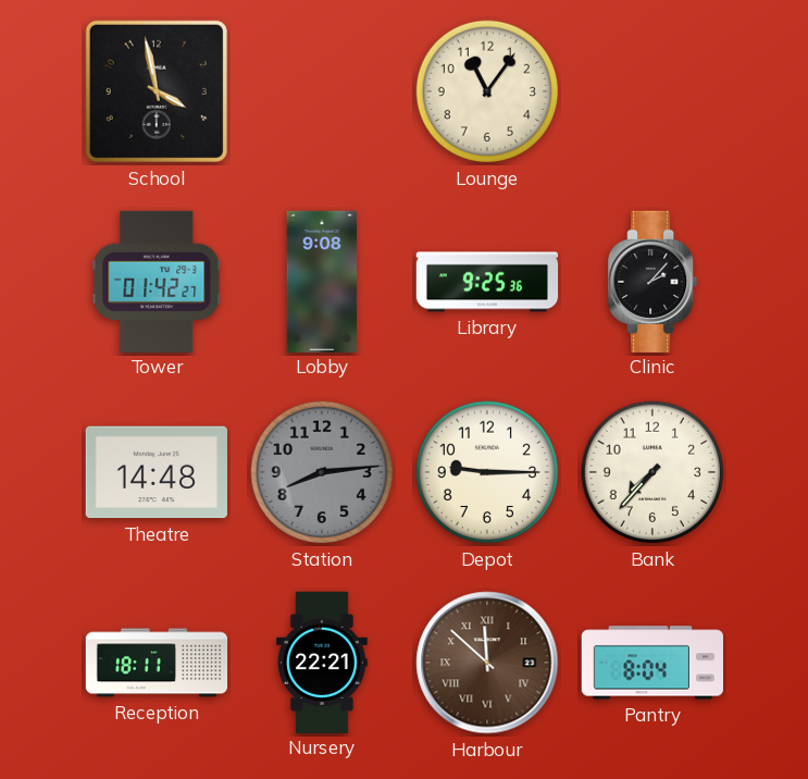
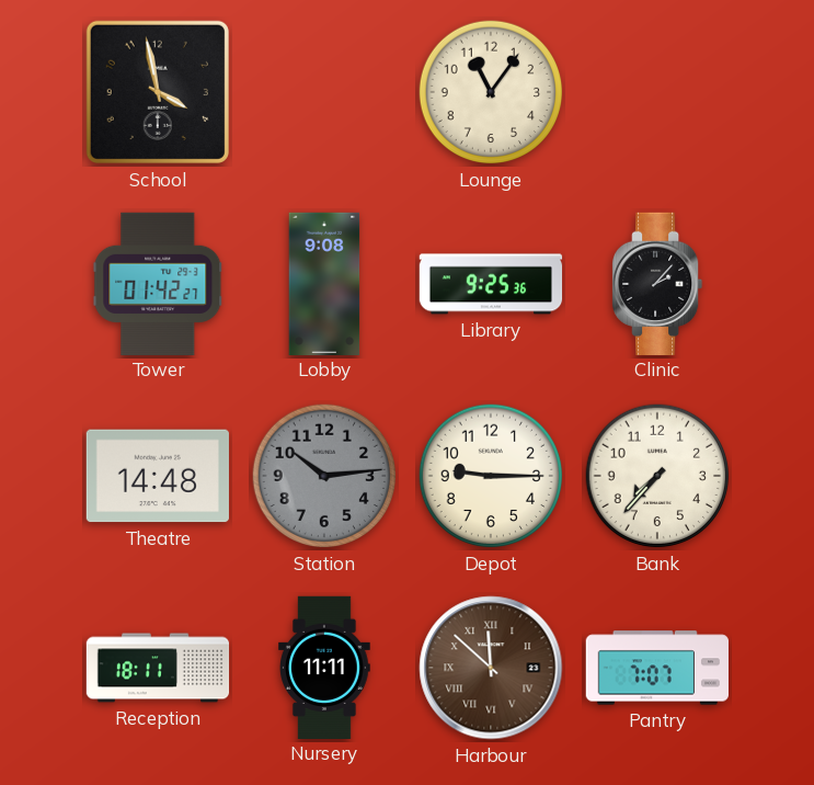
Station: 8:14 -> 10:14
Nursery: 22:21 -> 11:11
Pantry: 8:04 -> 7:07
